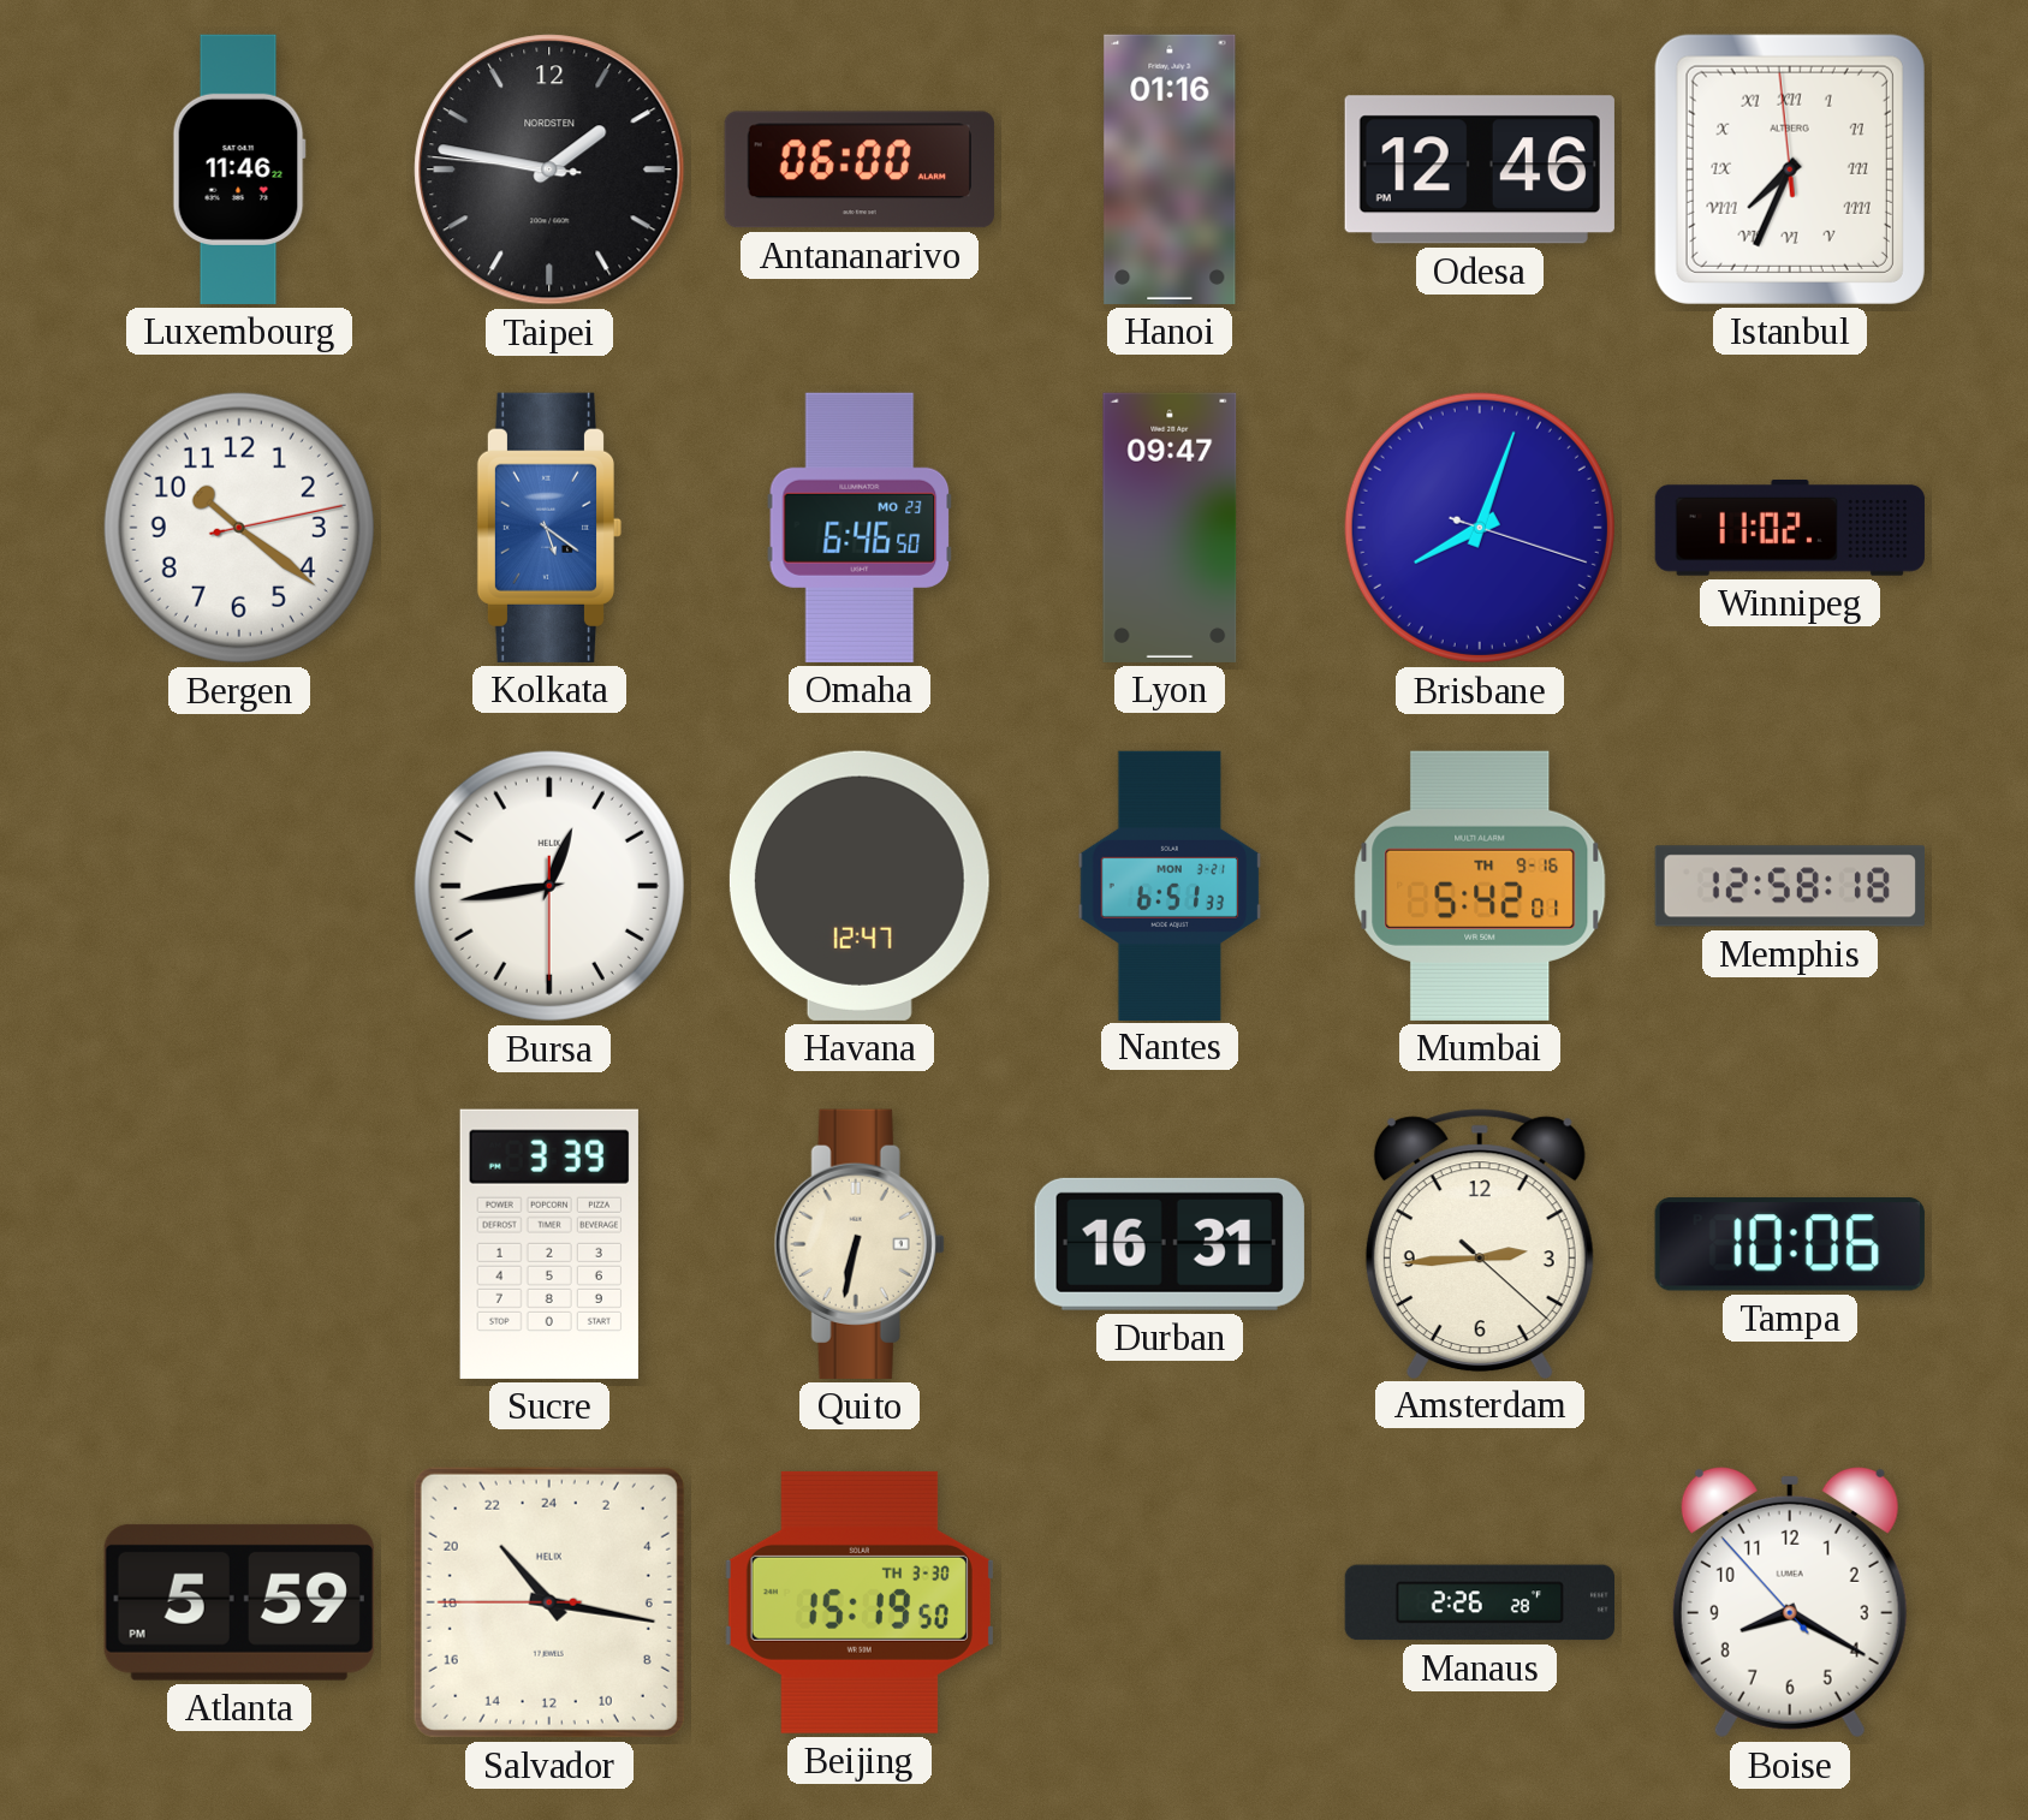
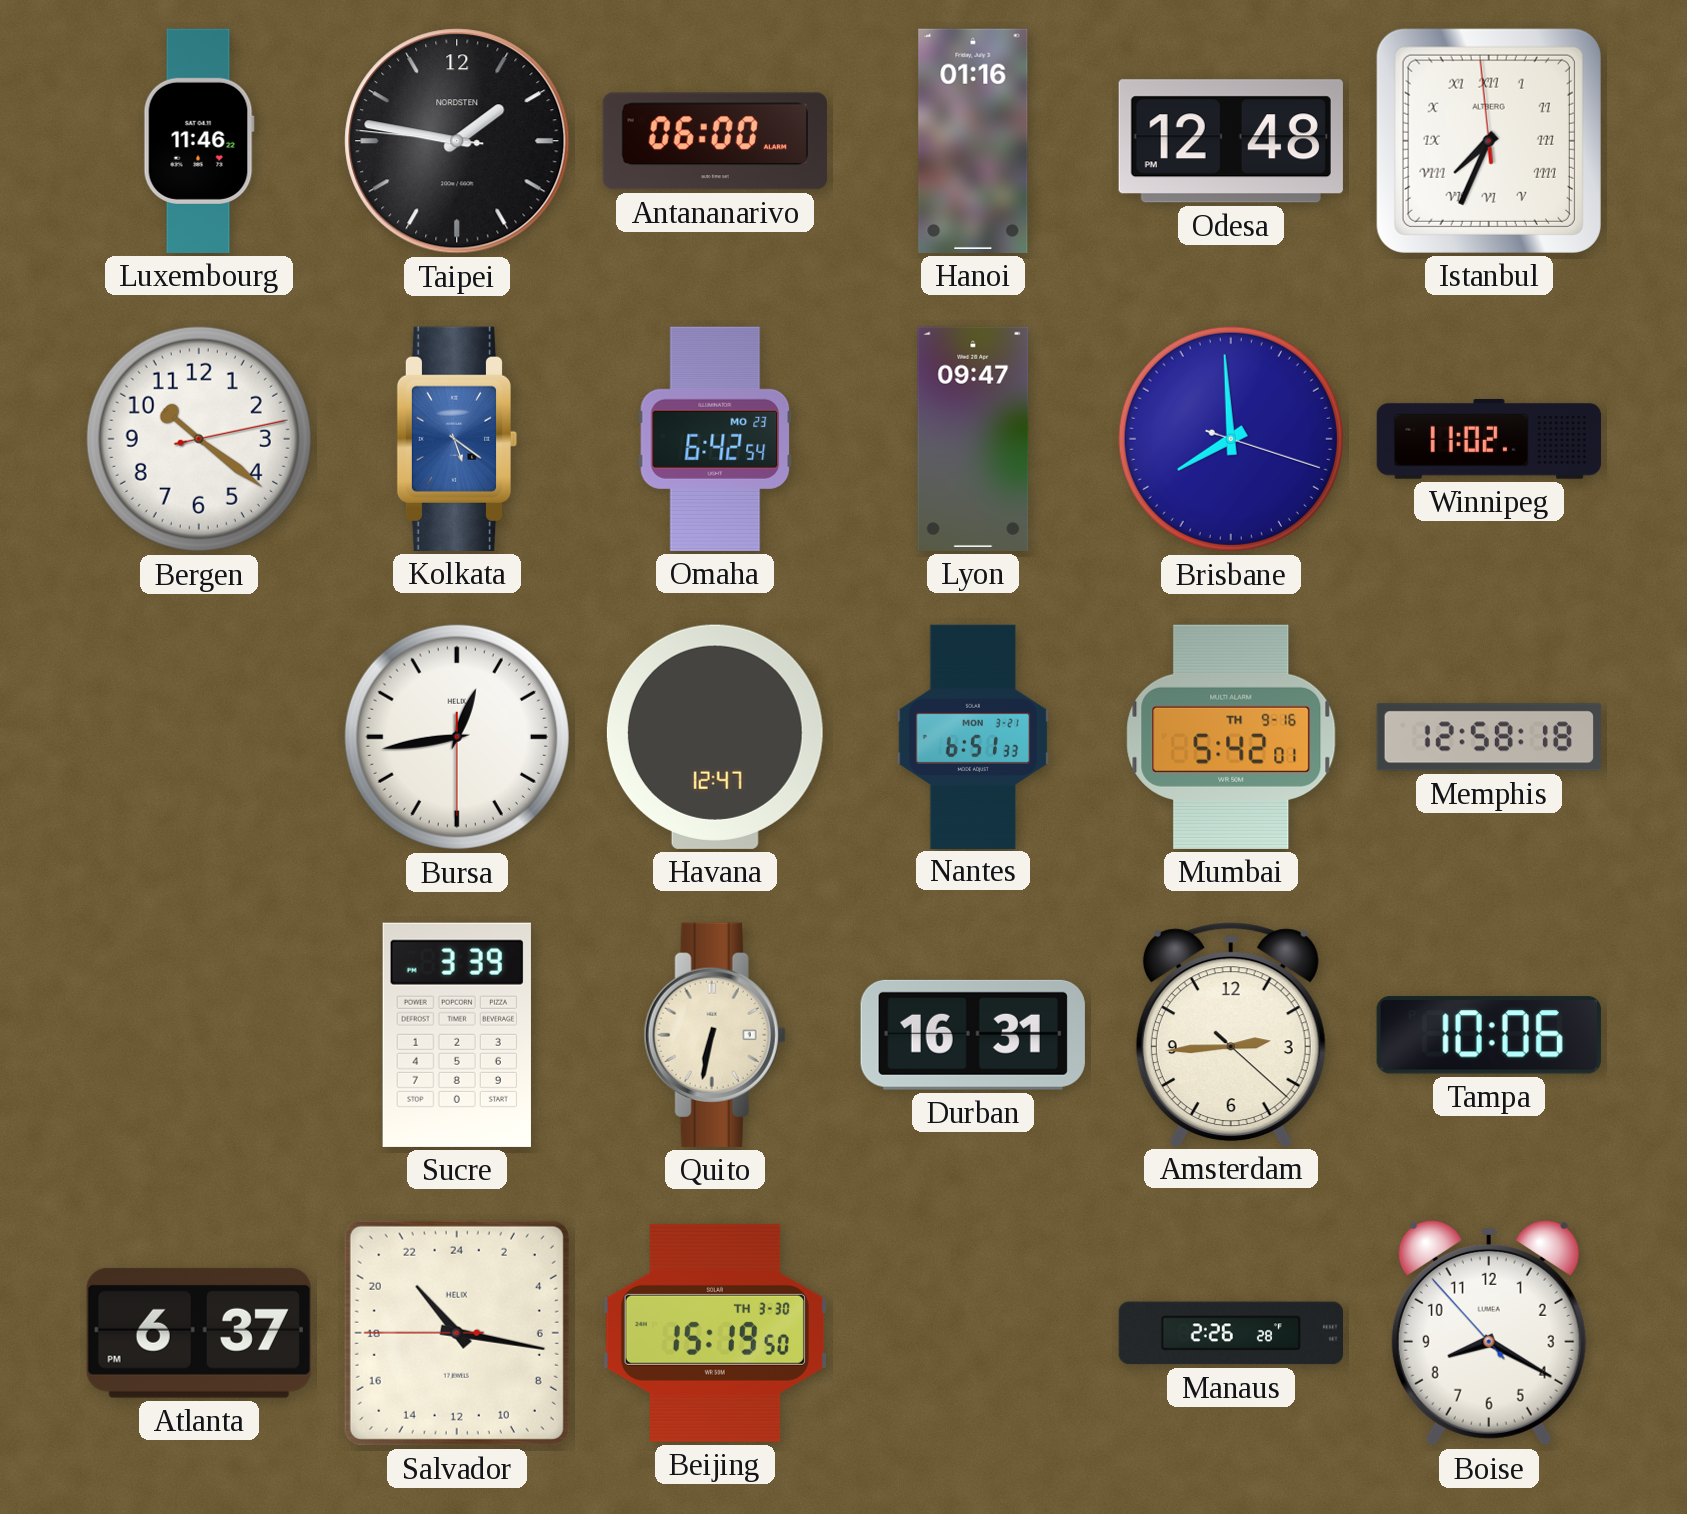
Odesa: 12:46 -> 12:48
Omaha: 6:46 -> 6:42
Brisbane: 8:03 -> 7:59
Atlanta: 5:59 -> 6:37
